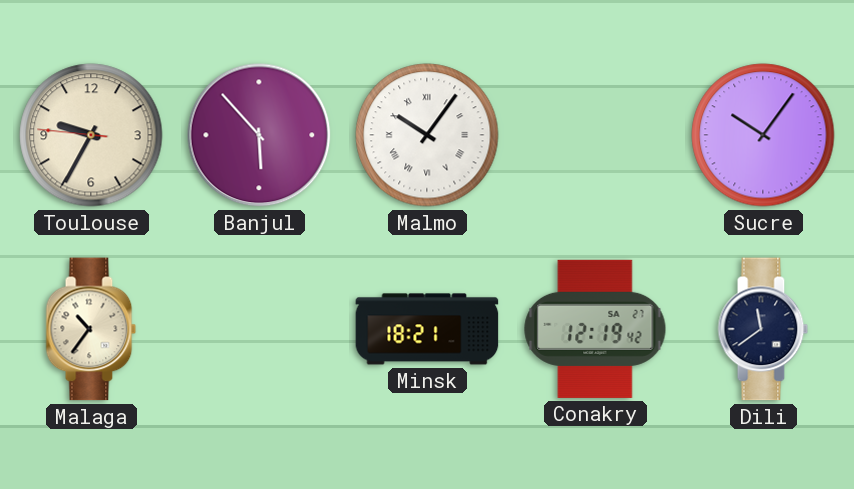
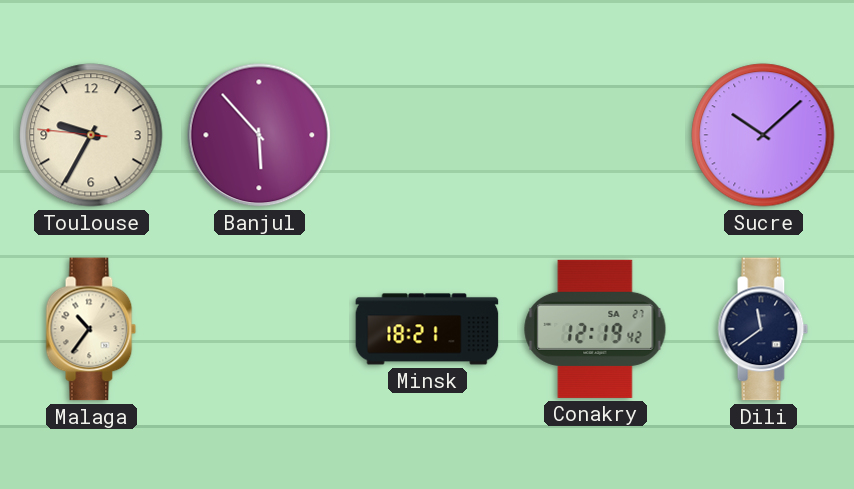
Malmo: 10:06 -> none
Sucre: 10:06 -> 10:08
